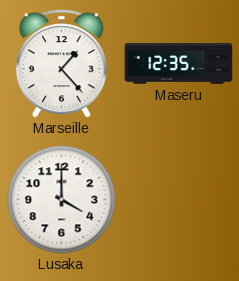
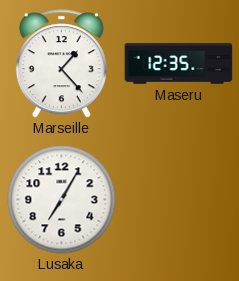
Lusaka: 4:00 -> 7:05
